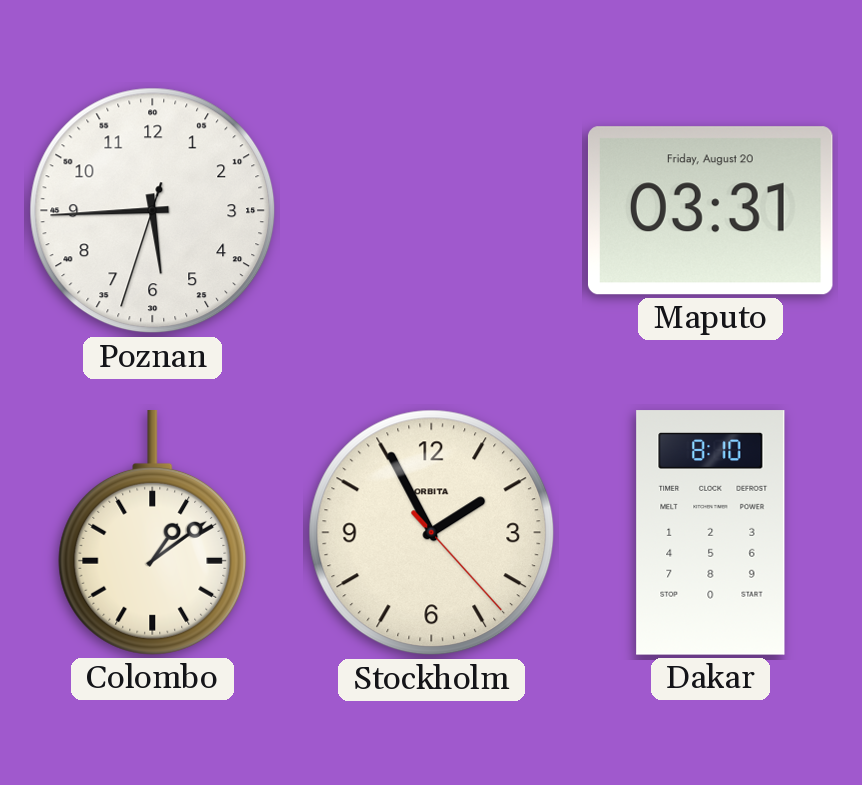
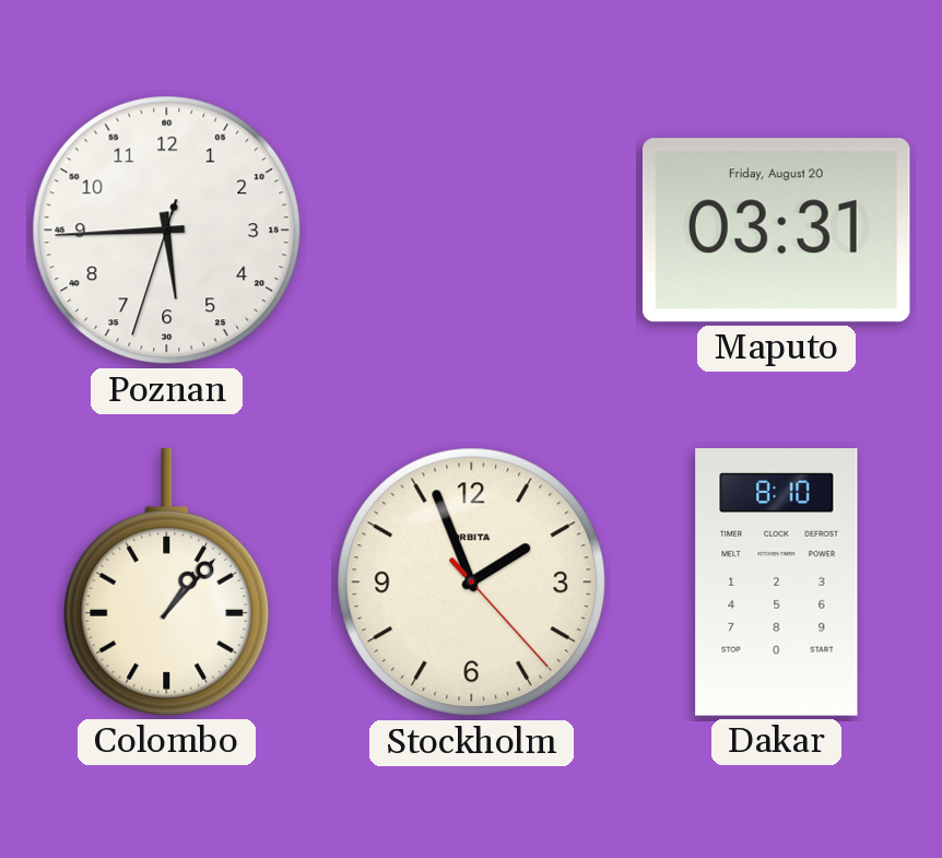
Colombo: 1:09 -> 1:07
Stockholm: 1:55 -> 1:56
